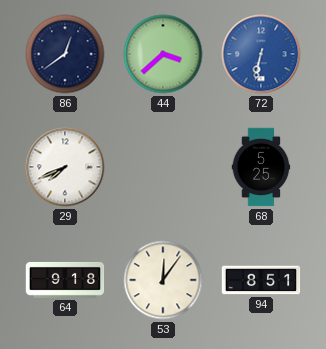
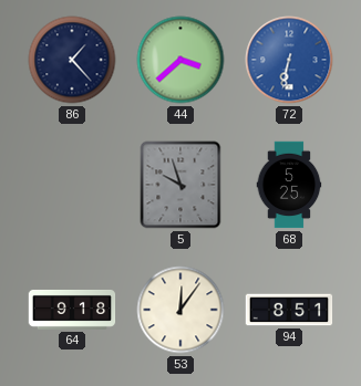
86: 12:39 -> 1:23
29: 7:41 -> none
5: none -> 9:57
